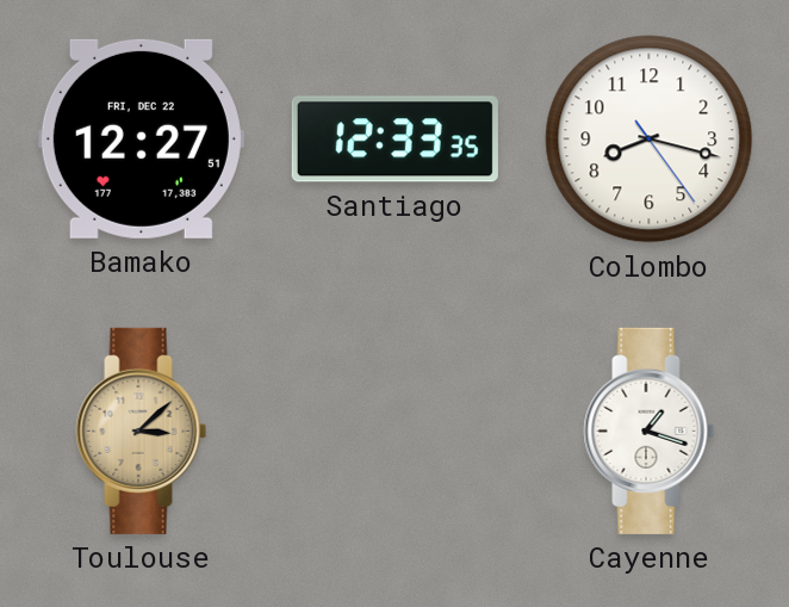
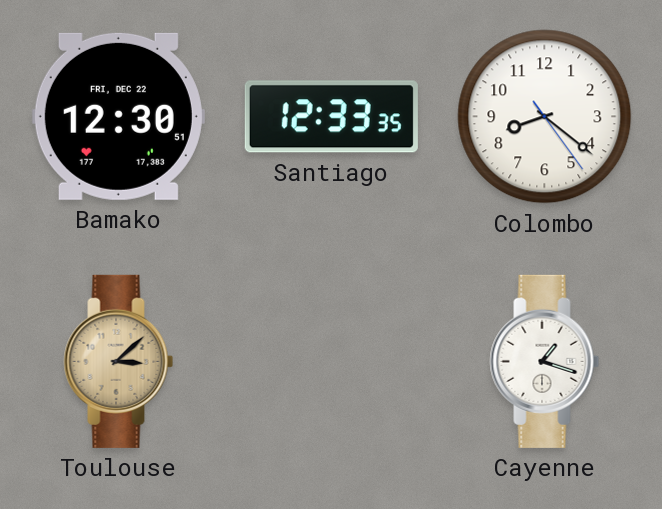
Bamako: 12:27 -> 12:30
Colombo: 8:17 -> 8:21
